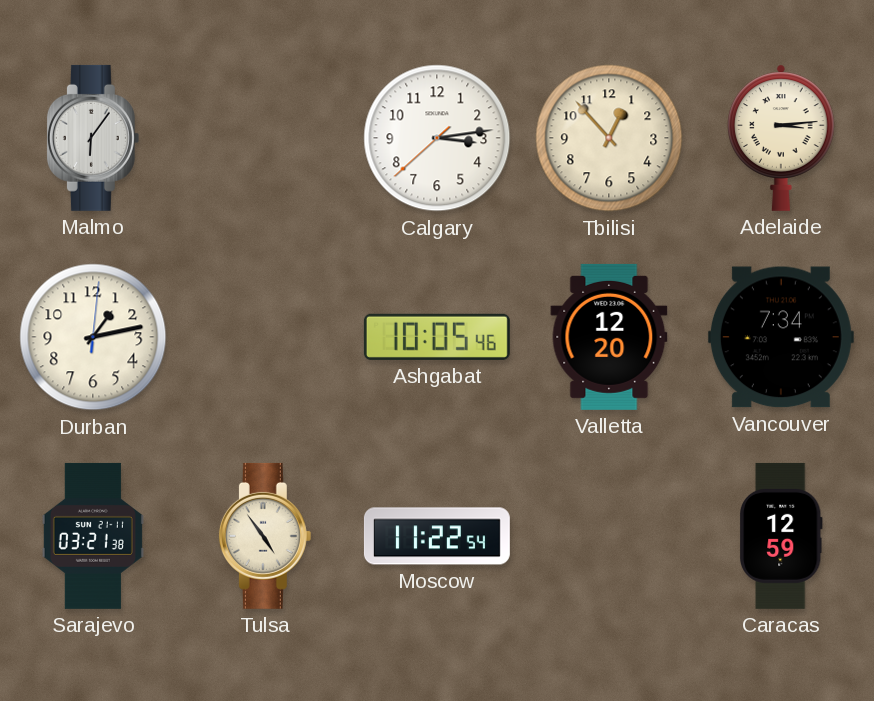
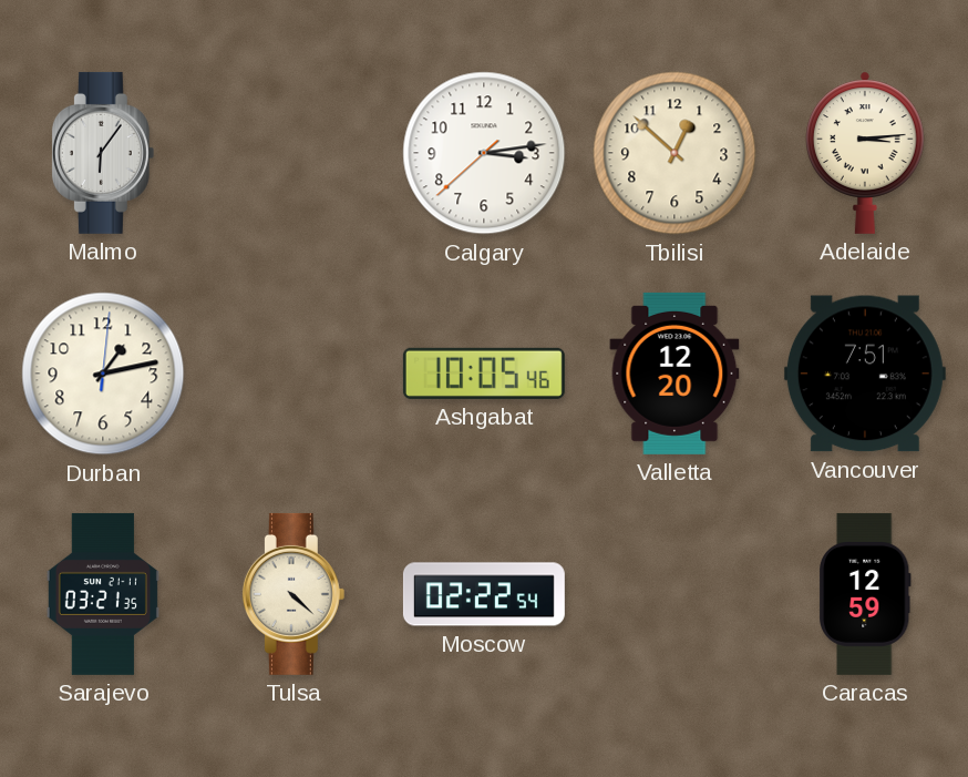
Tbilisi: 12:53 -> 12:52
Vancouver: 7:34 -> 7:51
Sarajevo: 03:21:38 -> 03:21:35
Tulsa: 4:54 -> 4:22
Moscow: 11:22 -> 02:22
